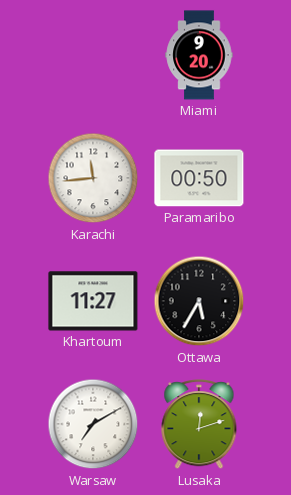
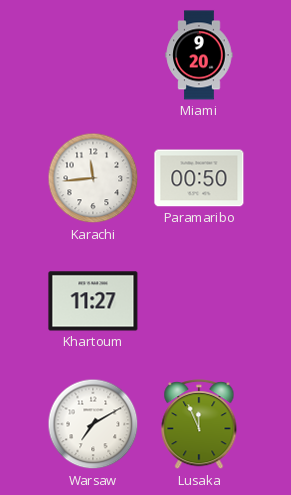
Ottawa: 5:35 -> none
Lusaka: 12:12 -> 11:56
